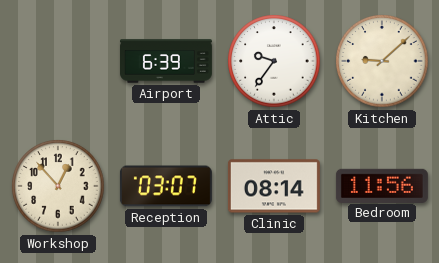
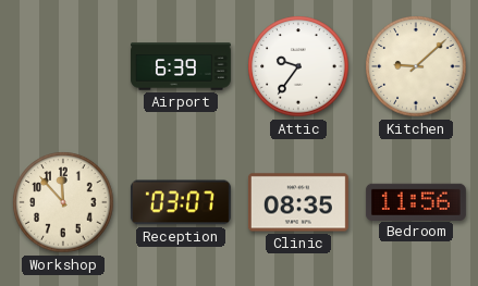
Workshop: 12:53 -> 11:53
Clinic: 08:14 -> 08:35
